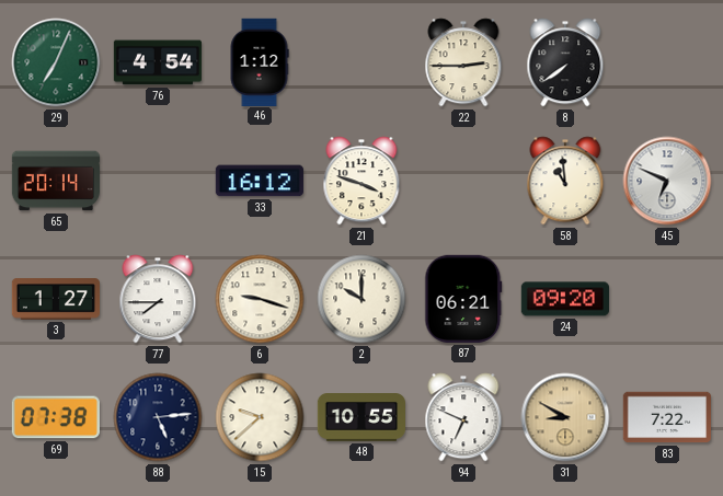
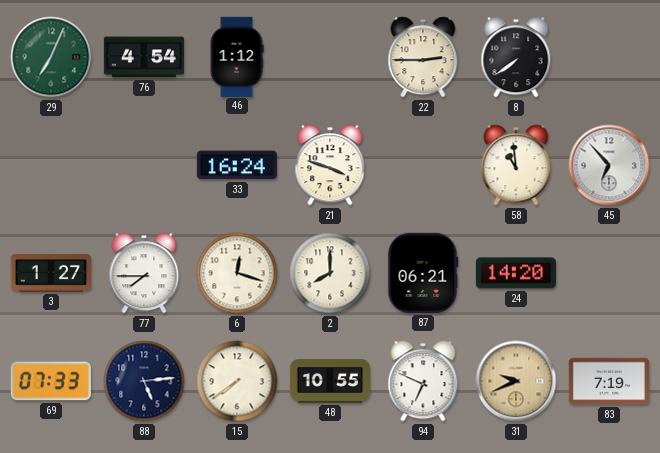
65: 20:14 -> none
33: 16:12 -> 16:24
45: 6:49 -> 6:53
6: 9:18 -> 12:18
2: 10:00 -> 8:00
24: 09:20 -> 14:20
69: 07:38 -> 07:33
15: 9:38 -> 7:39
31: 8:50 -> 9:41
83: 7:22 -> 7:19
